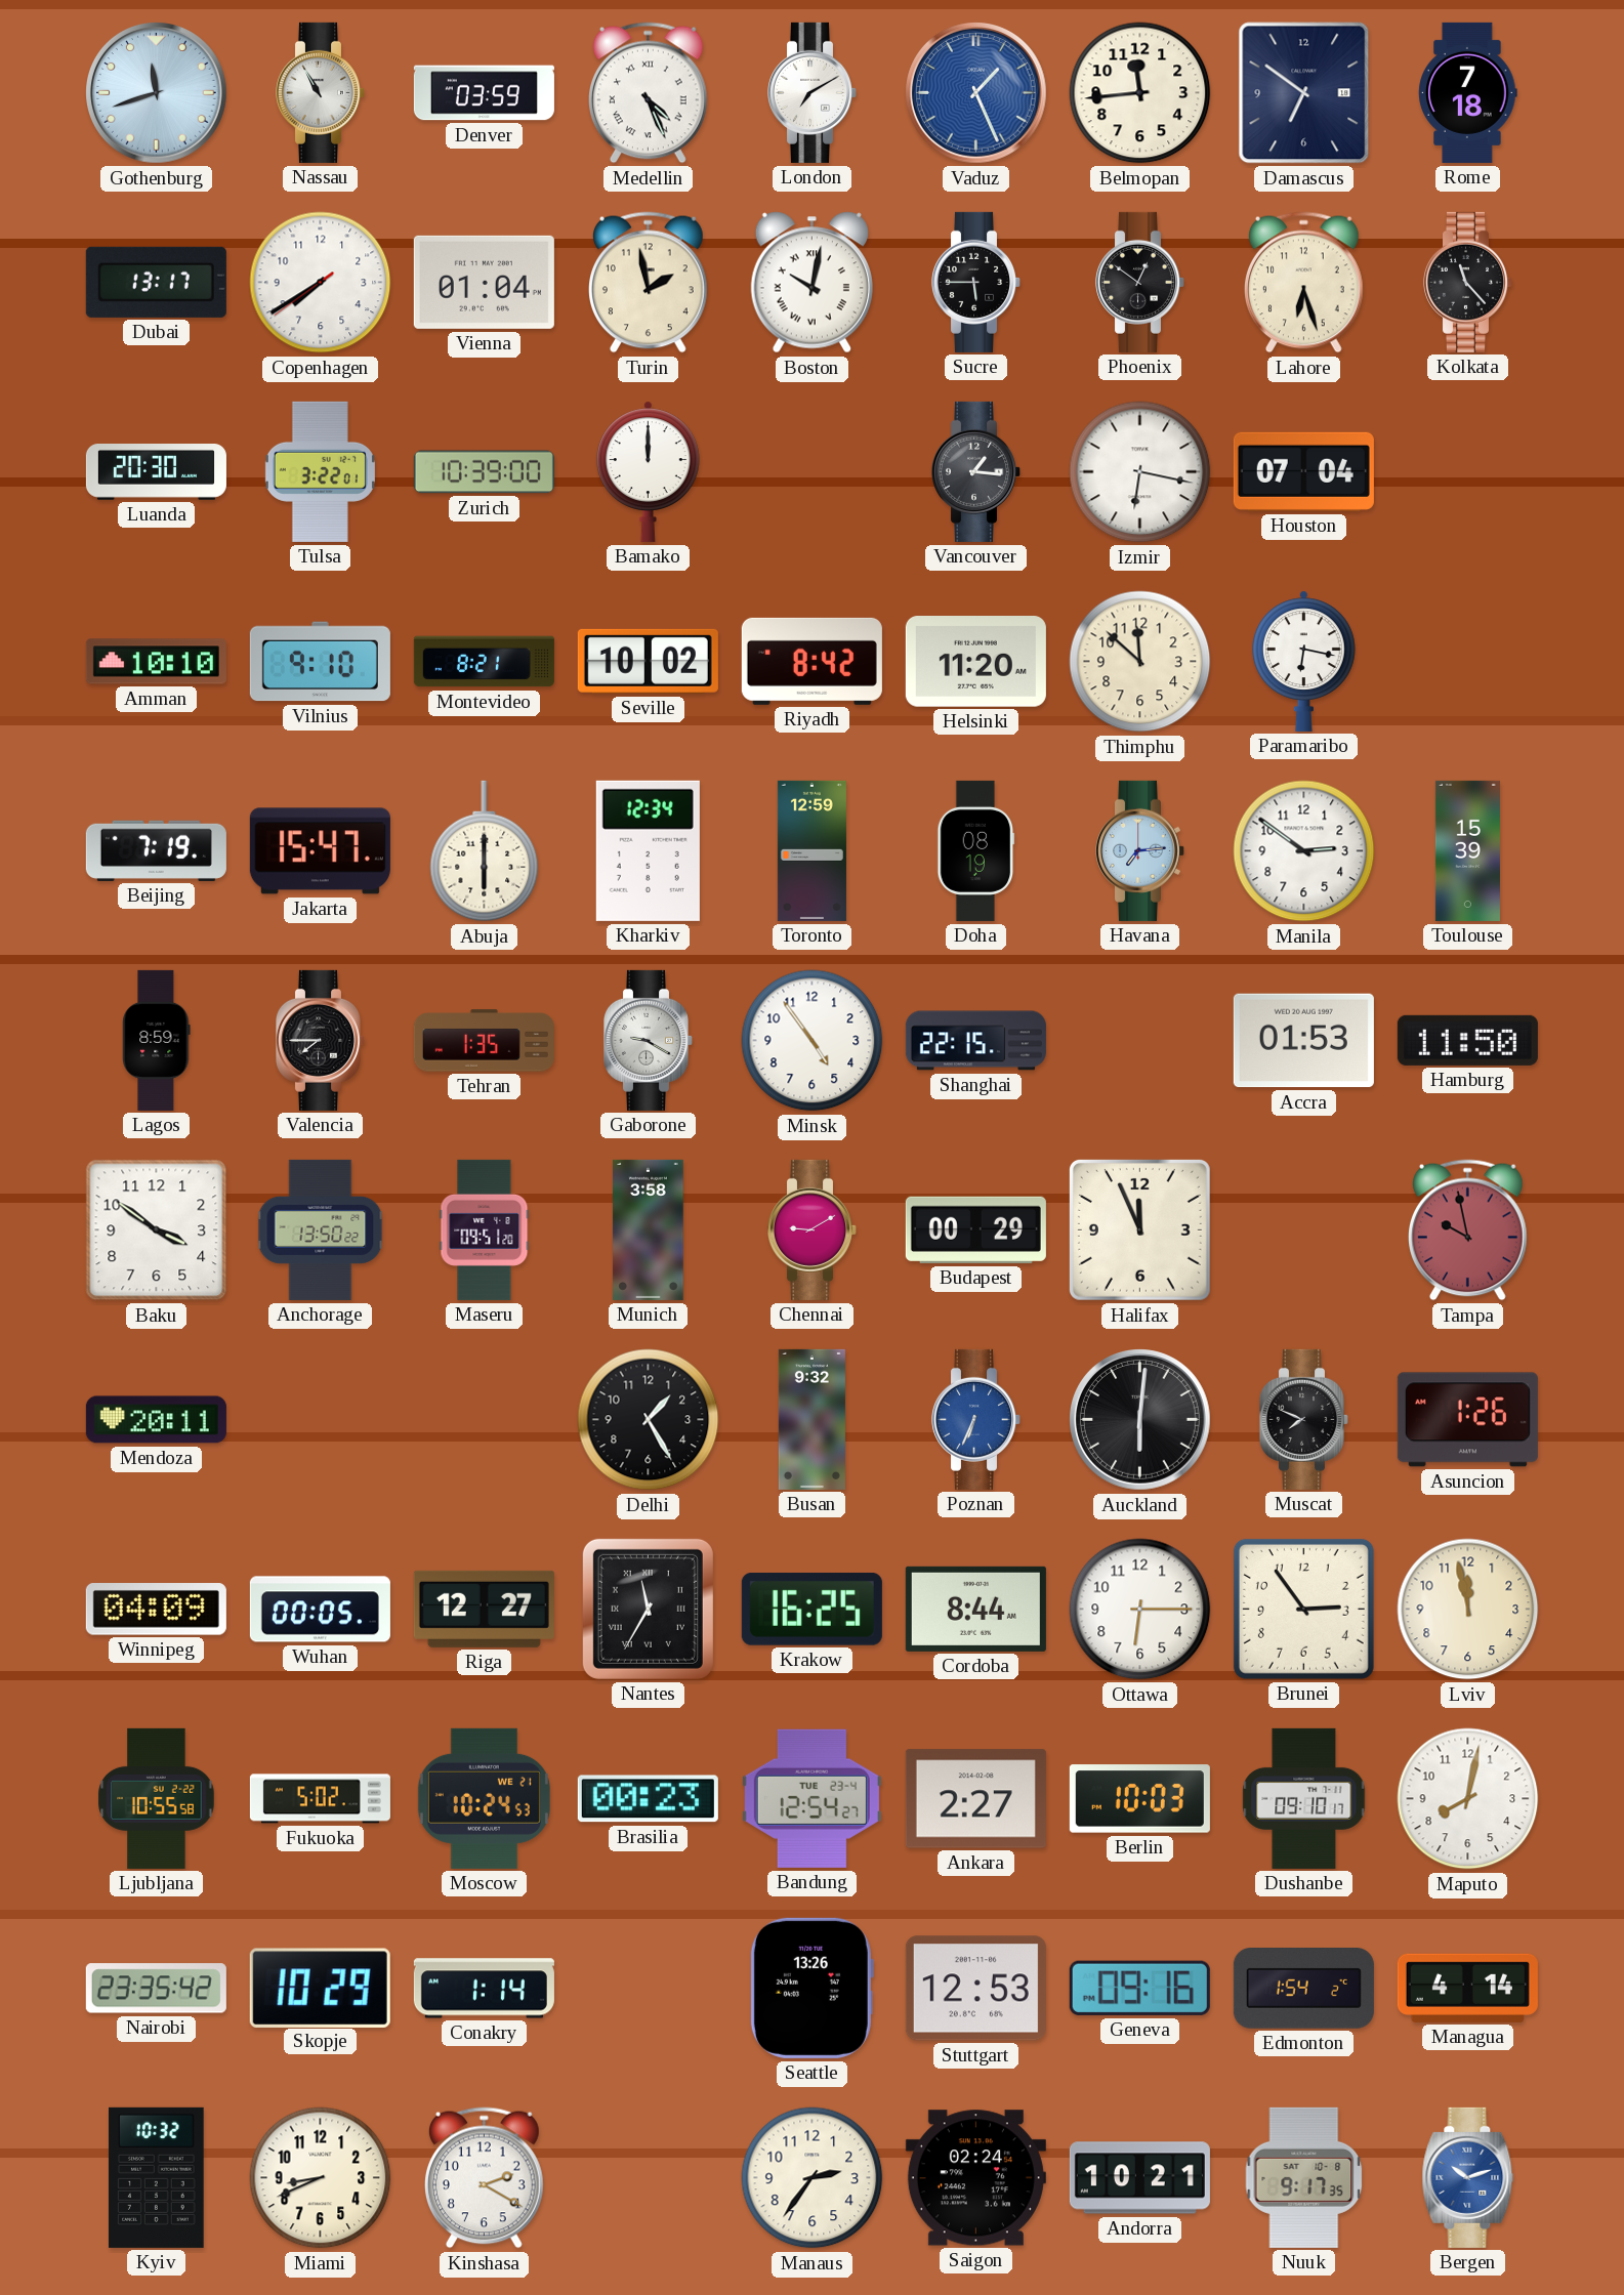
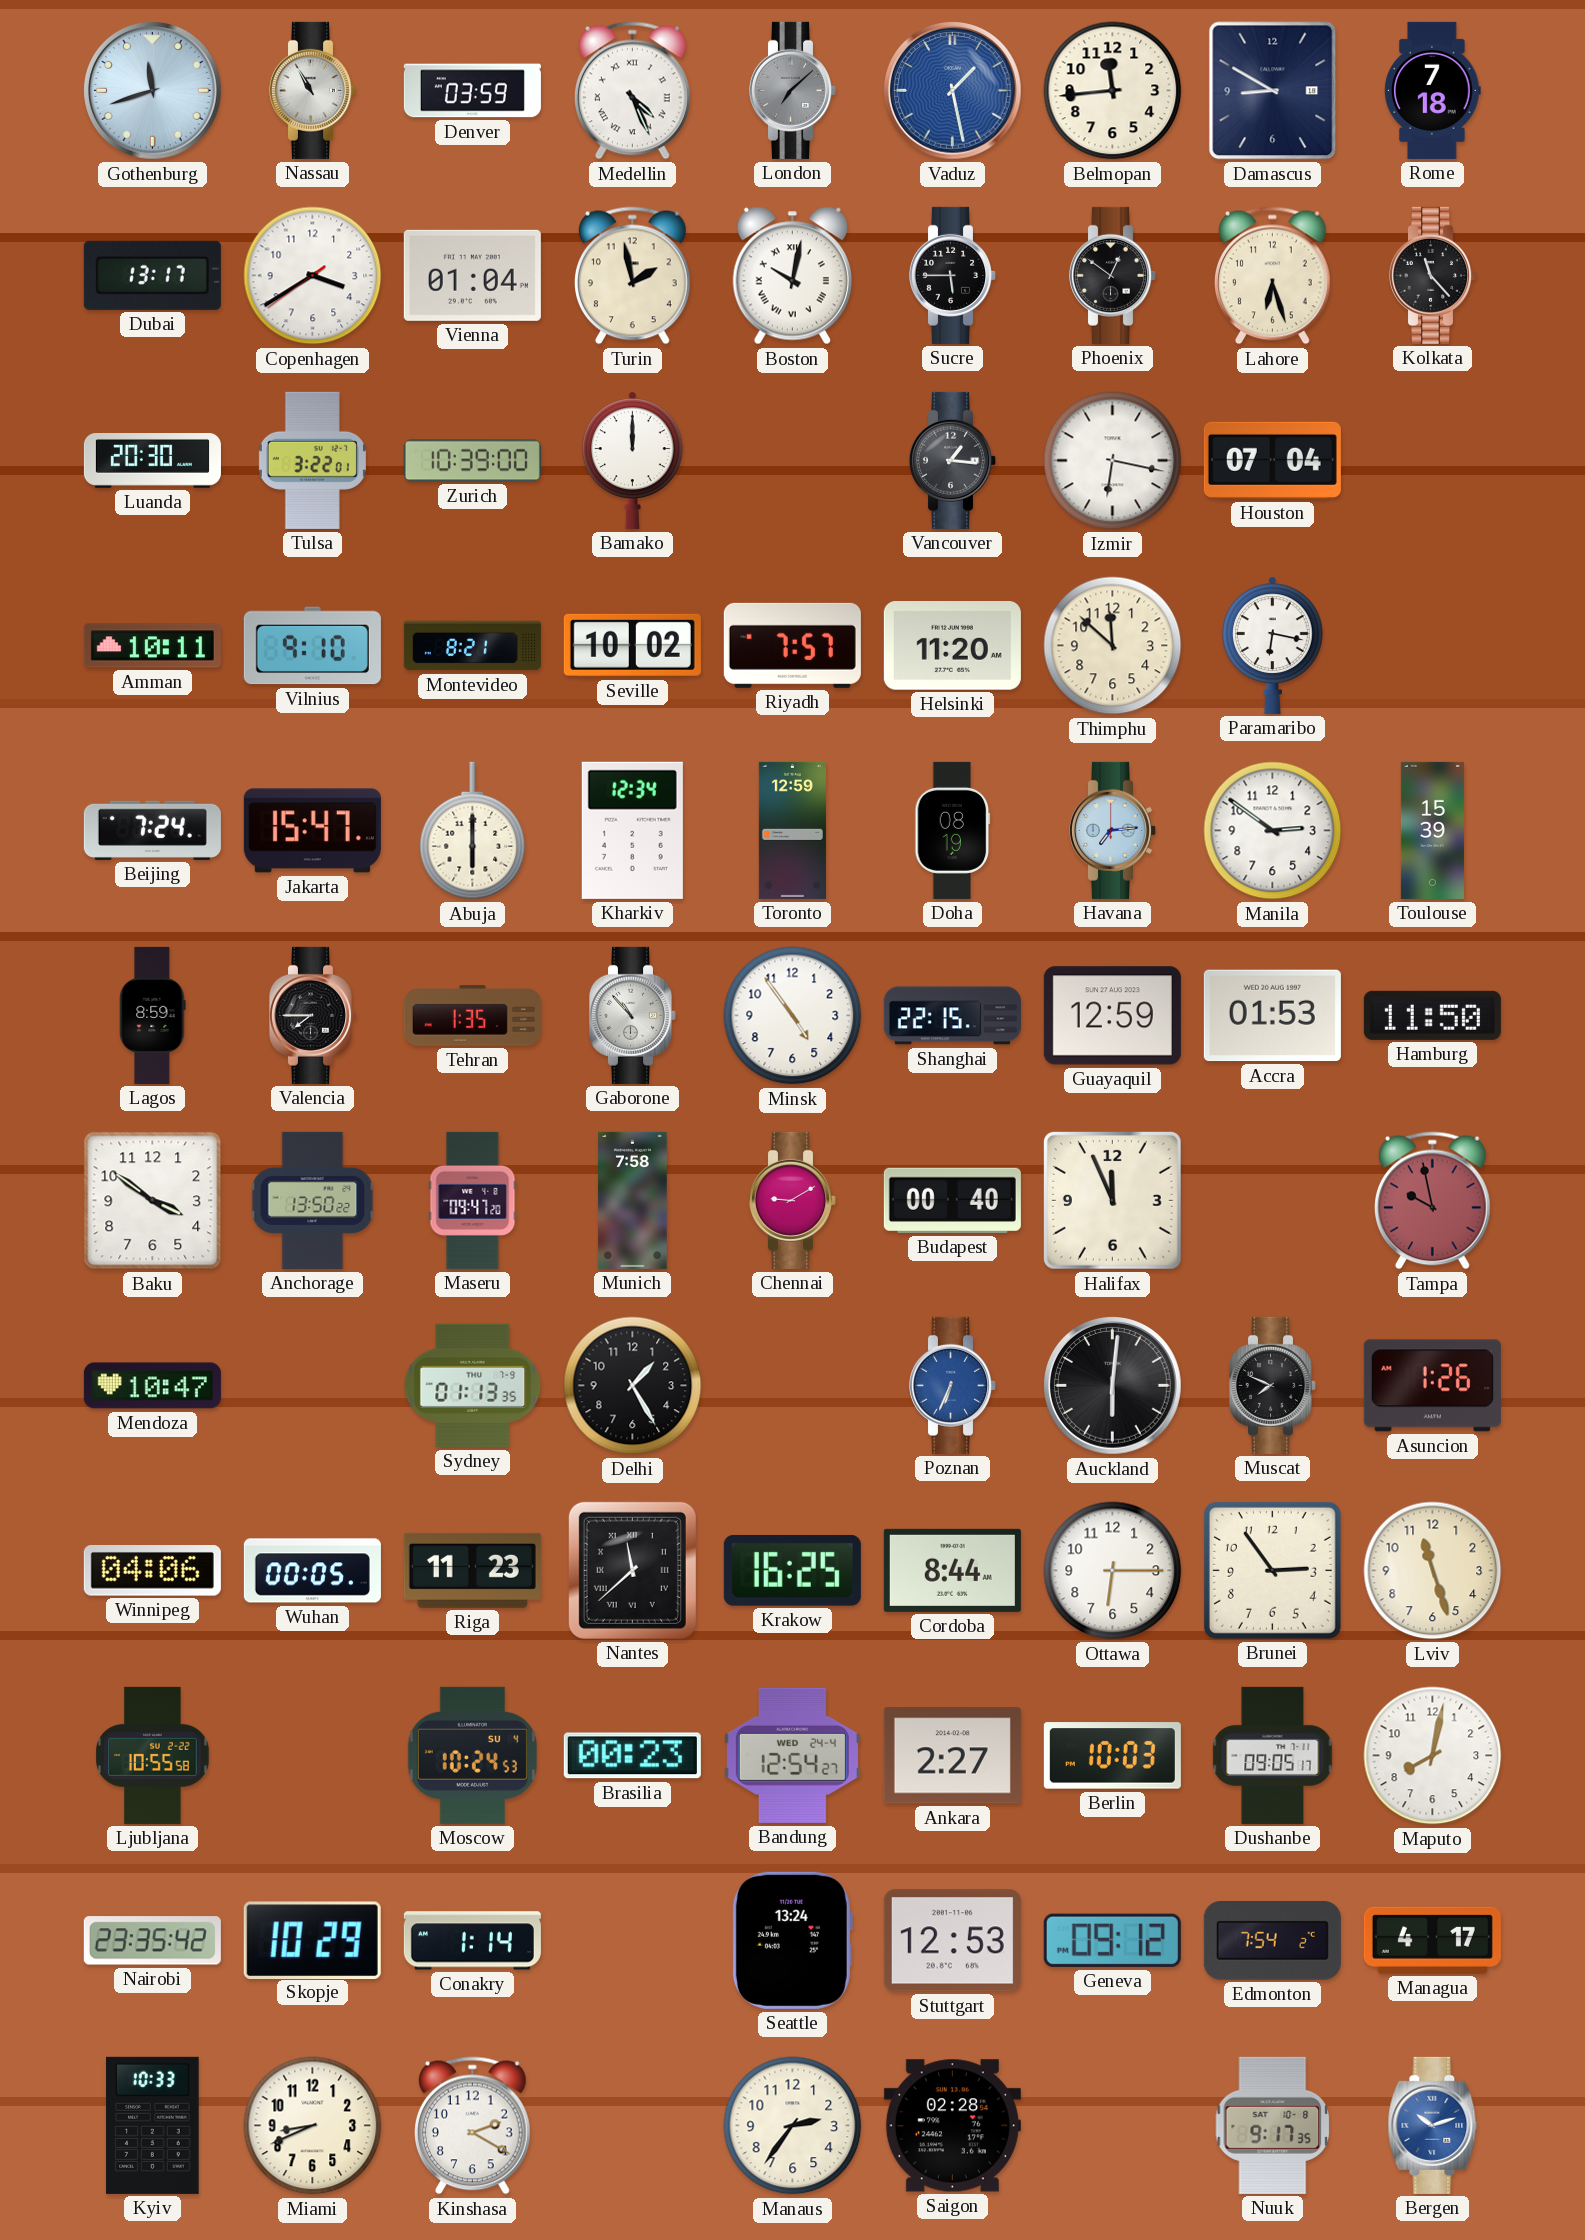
London: 7:10 -> 7:08
London dial: white -> grey
Vaduz: 1:26 -> 1:28
Damascus: 6:51 -> 8:50
Copenhagen: 7:39 -> 3:39
Amman: 10:10 -> 10:11
Riyadh: 8:42 -> 7:57
Beijing: 7:19 -> 7:24
Gaborone: 9:20 -> 10:53
Guayaquil: none -> 12:59
Maseru: 09:51 -> 09:47
Munich: 3:58 -> 7:58
Budapest: 00:29 -> 00:40
Mendoza: 20:11 -> 10:47
Sydney: none -> 01:13
Busan: 9:32 -> none
Winnipeg: 04:09 -> 04:06
Riga: 12:27 -> 11:23
Nantes: 11:35 -> 11:38
Lviv: 11:58 -> 11:27
Fukuoka: 5:02 -> none
Moscow date: WE 21 -> SU 4
Bandung date: TUE 23-4 -> WED 24-4
Dushanbe: 09:10 -> 09:05
Seattle: 13:26 -> 13:24
Geneva: 09:16 -> 09:12
Edmonton: 1:54 -> 7:54
Managua: 4:14 -> 4:17
Kyiv: 10:32 -> 10:33
Saigon: 02:24 -> 02:28
Andorra: 10:21 -> none
